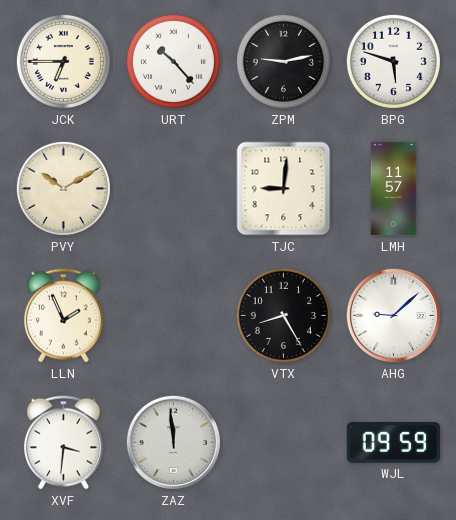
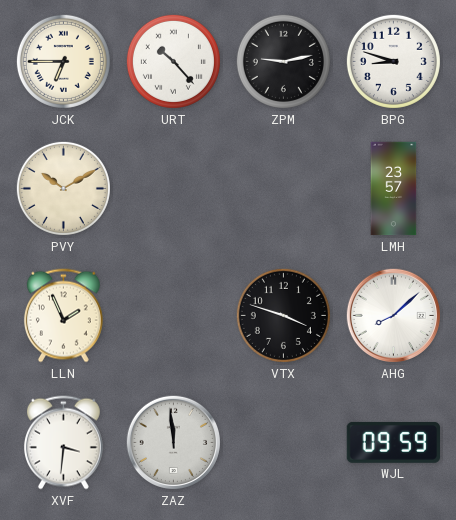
BPG: 5:48 -> 8:48
TJC: 9:01 -> none
LMH: 11:57 -> 23:57
VTX: 8:25 -> 3:48
AHG: 9:08 -> 8:08
